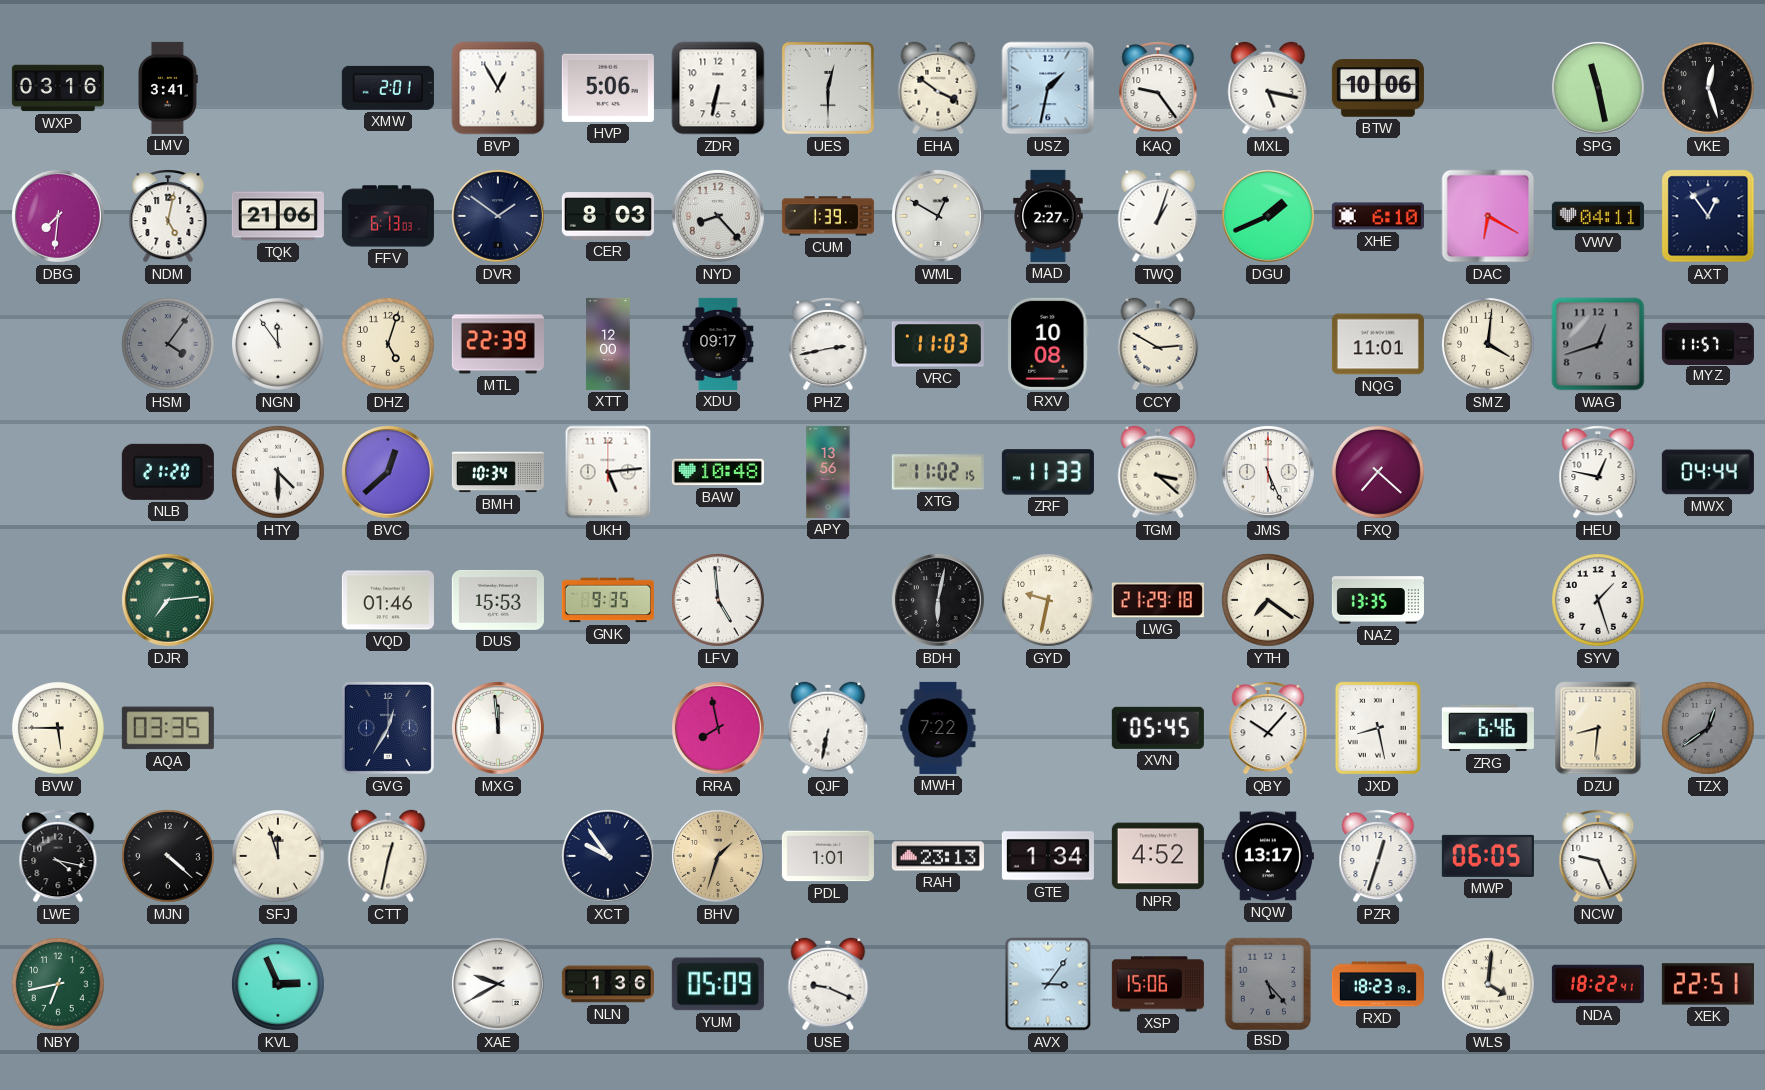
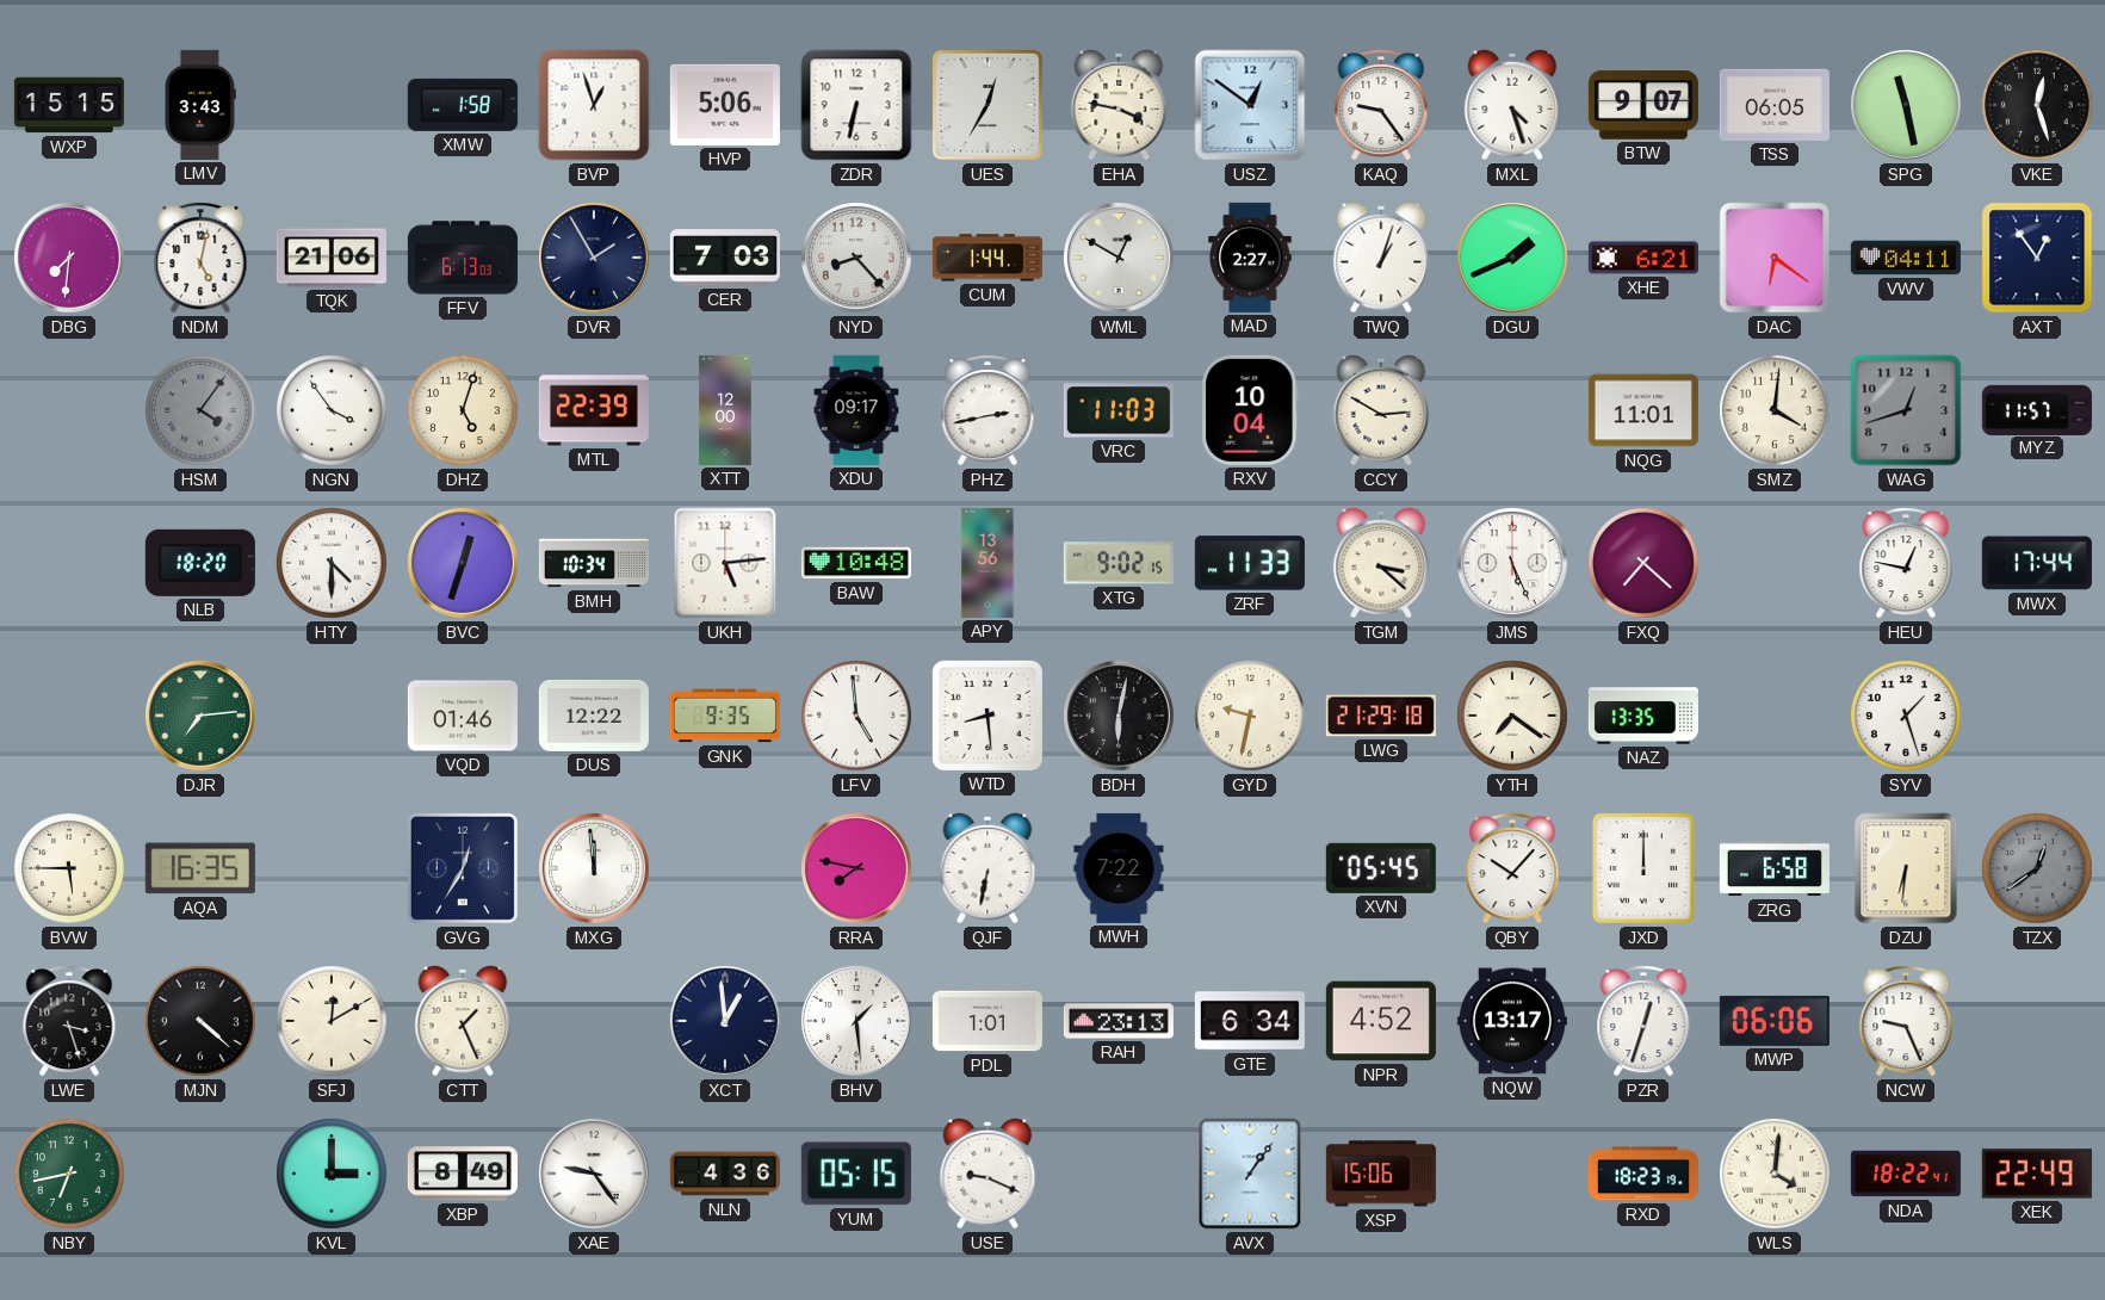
WXP: 03:16 -> 15:15
LMV: 3:41 -> 3:43
XMW: 2:01 -> 1:58
BVP: 12:55 -> 12:57
UES: 12:30 -> 12:35
EHA: 3:51 -> 3:47
USZ: 1:32 -> 12:51
MXL: 5:17 -> 4:27
BTW: 10:06 -> 9:07
TSS: none -> 06:05
DVR: 1:51 -> 1:55
CER: 8:03 -> 7:03
CUM: 1:39 -> 1:44
XHE: 6:10 -> 6:21
DAC: 6:20 -> 6:21
NGN: 11:54 -> 3:54
RXV: 10:08 -> 10:04
NLB: 21:20 -> 18:20
BVC: 12:38 -> 12:33
XTG: 11:02 -> 9:02
MWX: 04:44 -> 17:44
DUS: 15:53 -> 12:22
WTD: none -> 8:29
AQA: 03:35 -> 16:35
RRA: 7:58 -> 7:47
JXD: 8:28 -> 12:00
ZRG: 6:46 -> 6:58
DZU: 8:31 -> 6:31
LWE: 4:17 -> 3:27
SFJ: 11:57 -> 12:10
CTT: 12:32 -> 1:26
XCT: 9:54 -> 12:59
BHV: 1:33 -> 1:29
BHV dial: champagne -> white
GTE: 1:34 -> 6:34
MWP: 06:05 -> 06:06
KVL: 2:56 -> 3:00
XBP: none -> 8:49
XAE: 9:40 -> 9:24
NLN: 1:36 -> 4:36
YUM: 05:09 -> 05:15
AVX: 3:06 -> 1:06
BSD: 5:23 -> none
XEK: 22:51 -> 22:49
